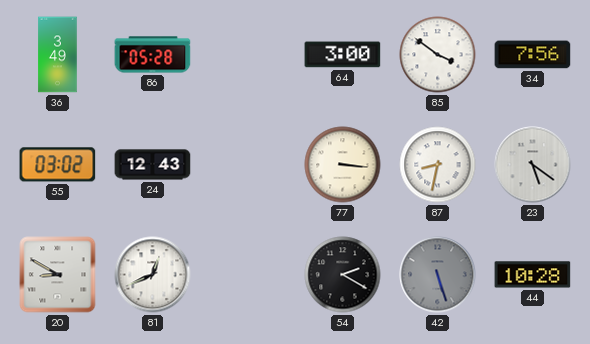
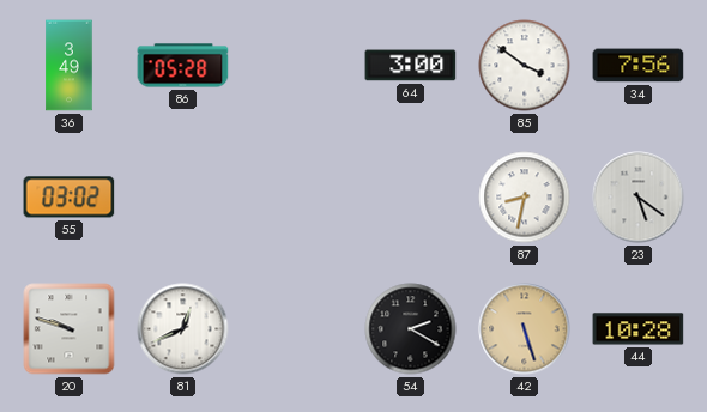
24: 12:43 -> none
77: 3:16 -> none
20: 8:50 -> 9:48
42 dial: grey -> champagne
